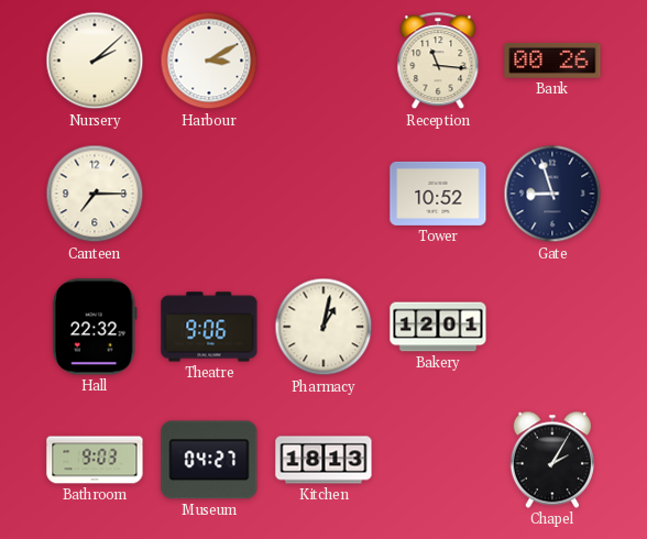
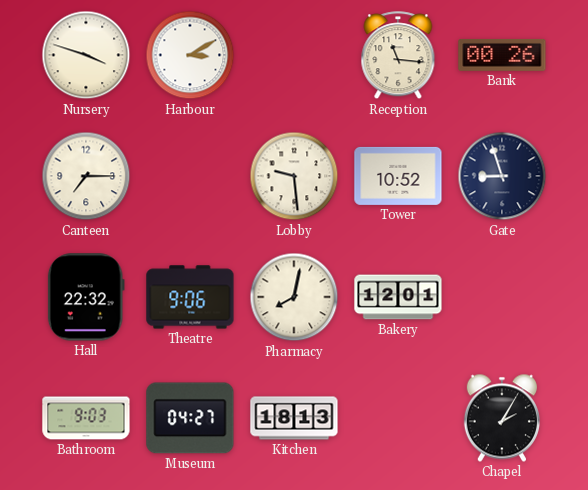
Nursery: 2:08 -> 3:48
Lobby: none -> 9:29
Pharmacy: 1:02 -> 8:02
